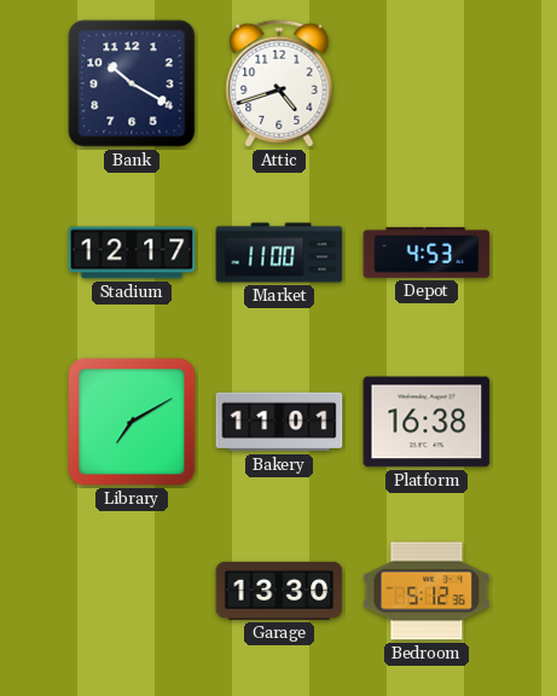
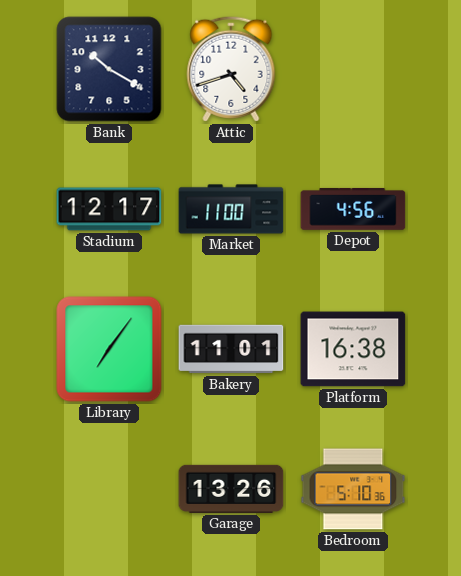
Depot: 4:53 -> 4:56
Library: 7:10 -> 7:06
Garage: 13:30 -> 13:26
Bedroom: 5:12 -> 5:10
